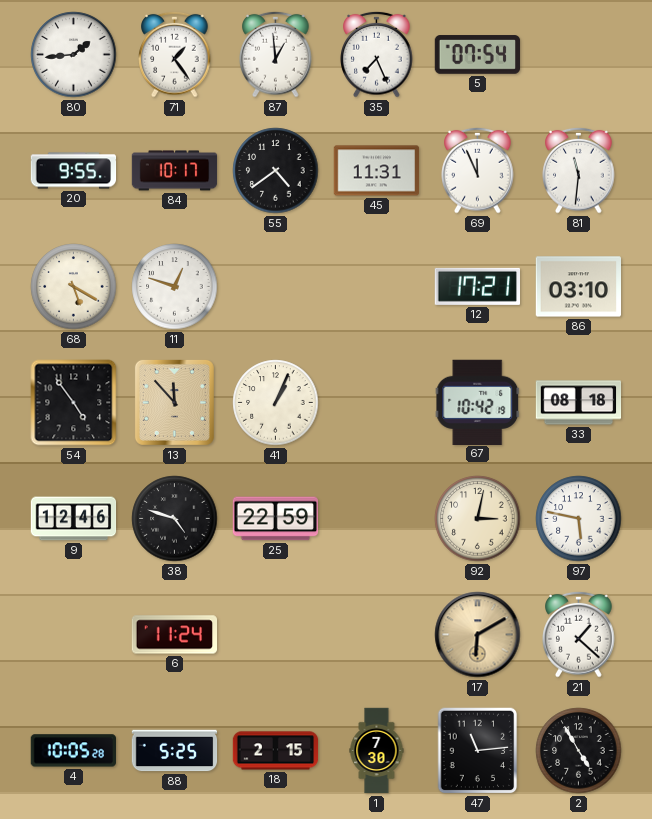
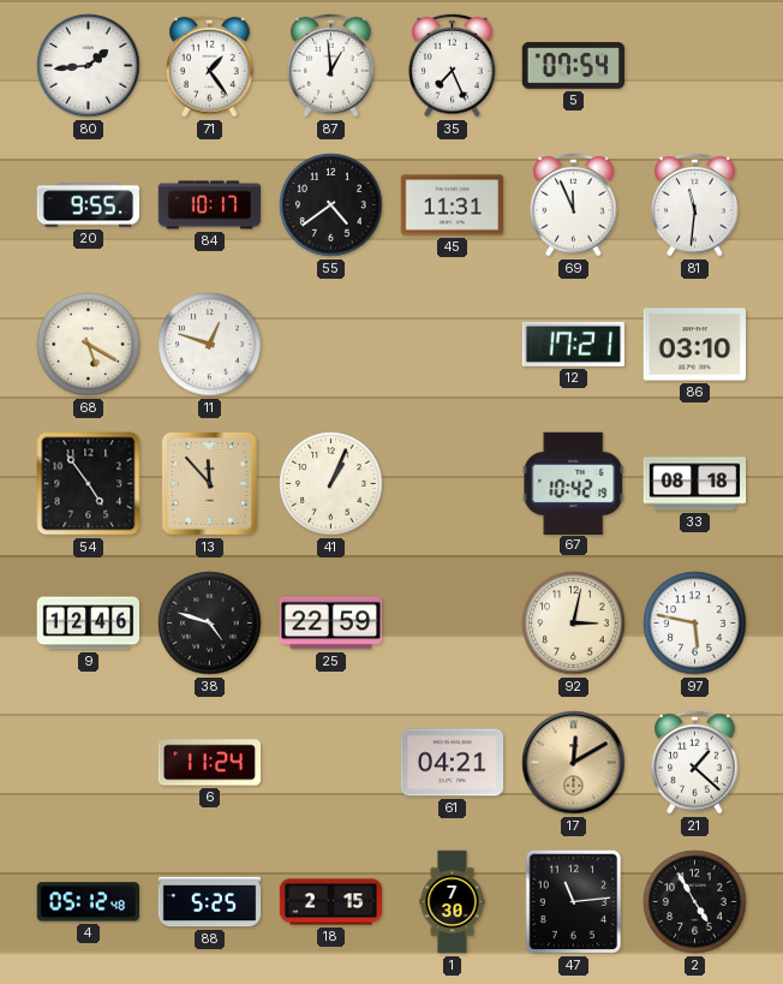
61: none -> 04:21
17: 6:10 -> 12:10
4: 10:05 -> 05:12
